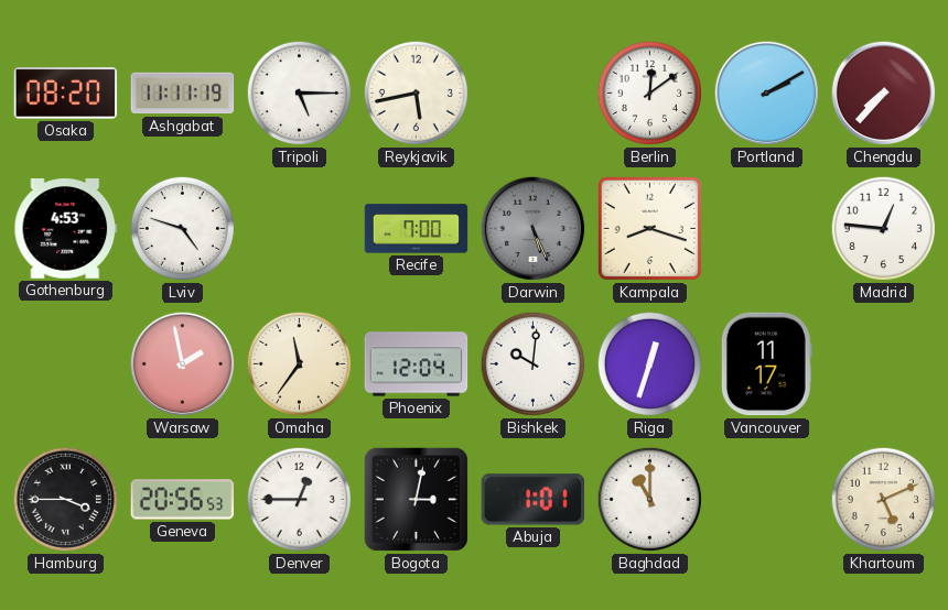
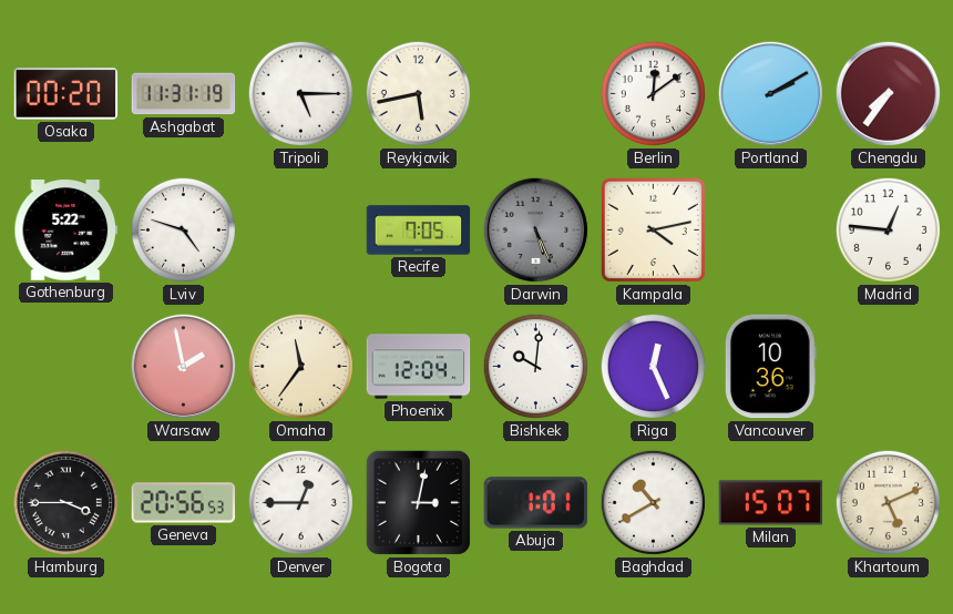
Osaka: 08:20 -> 00:20
Ashgabat: 11:11 -> 11:31
Chengdu: 7:37 -> 7:36
Gothenburg: 4:53 -> 5:22
Recife: 7:00 -> 7:05
Kampala: 8:18 -> 4:13
Riga: 12:33 -> 12:26
Vancouver: 11:17 -> 10:36
Baghdad: 11:00 -> 10:40
Milan: none -> 15:07
